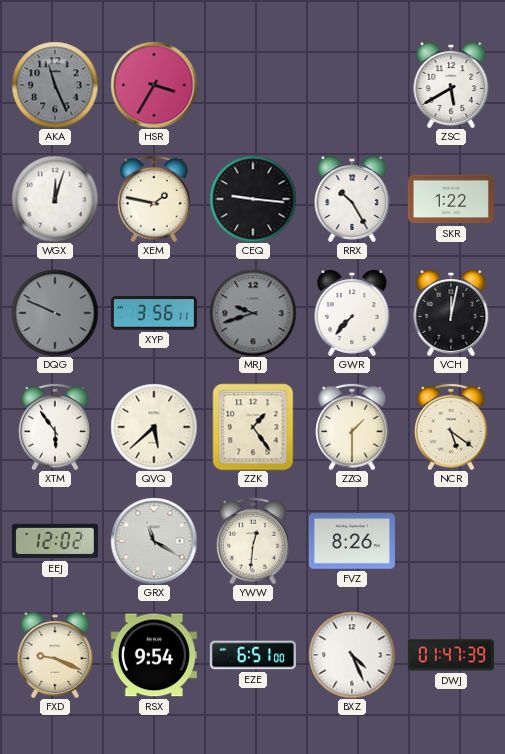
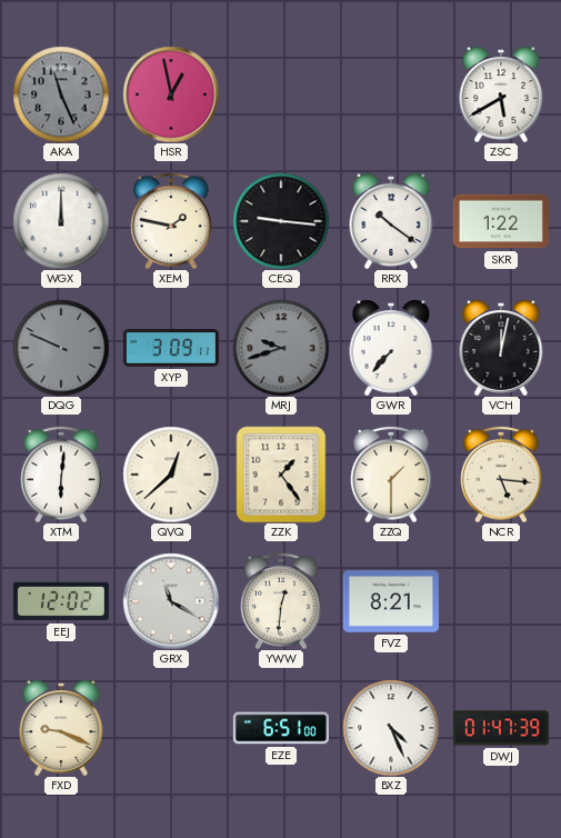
HSR: 3:35 -> 12:58
WGX: 12:03 -> 12:00
RRX: 10:25 -> 10:21
XYP: 3:56 -> 3:09
XTM: 5:54 -> 6:01
QVQ: 5:38 -> 12:38
NCR: 5:21 -> 5:16
FVZ: 8:26 -> 8:21
RSX: 9:54 -> none
